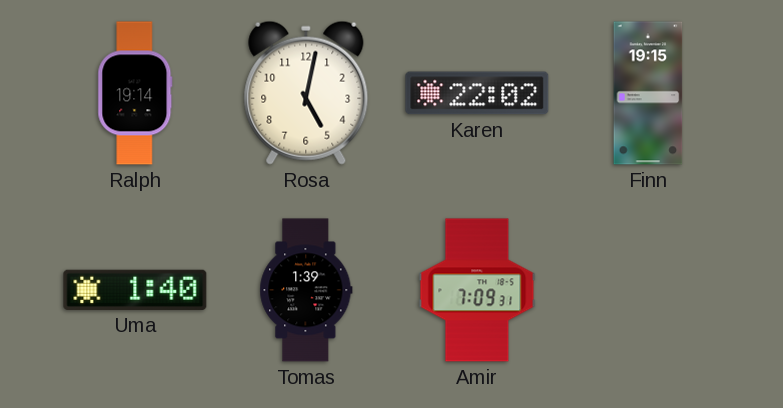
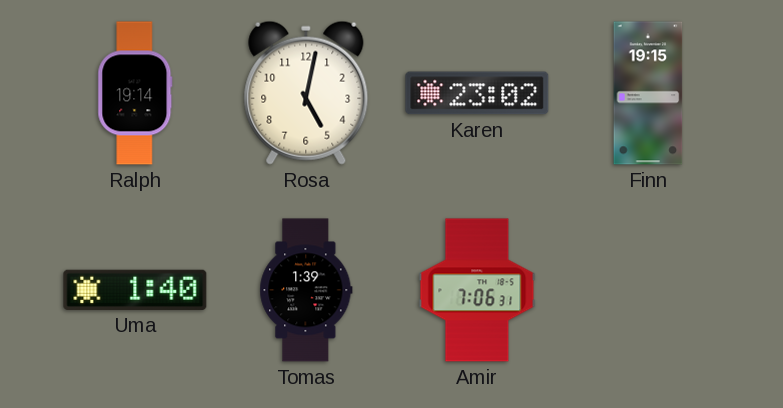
Karen: 22:02 -> 23:02
Amir: 7:09 -> 7:06
